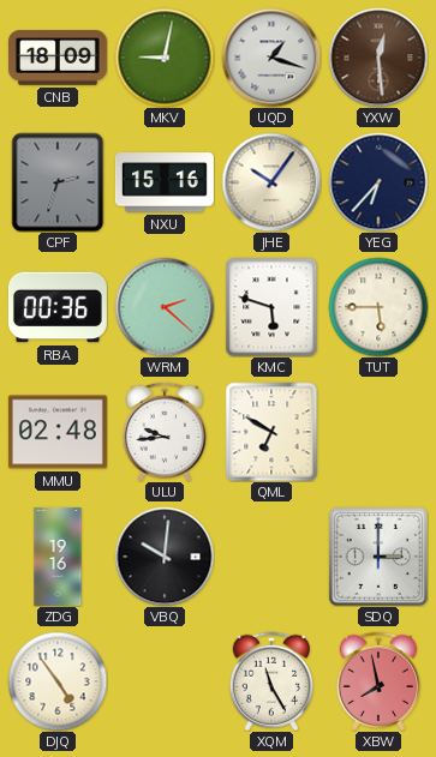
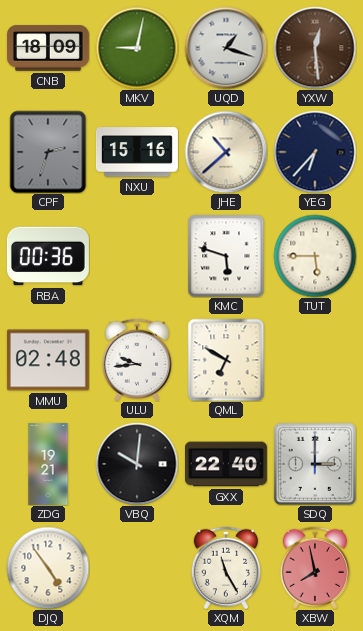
JHE: 10:06 -> 10:38
WRM: 2:22 -> none
ZDG: 19:16 -> 19:21
GXX: none -> 22:40
